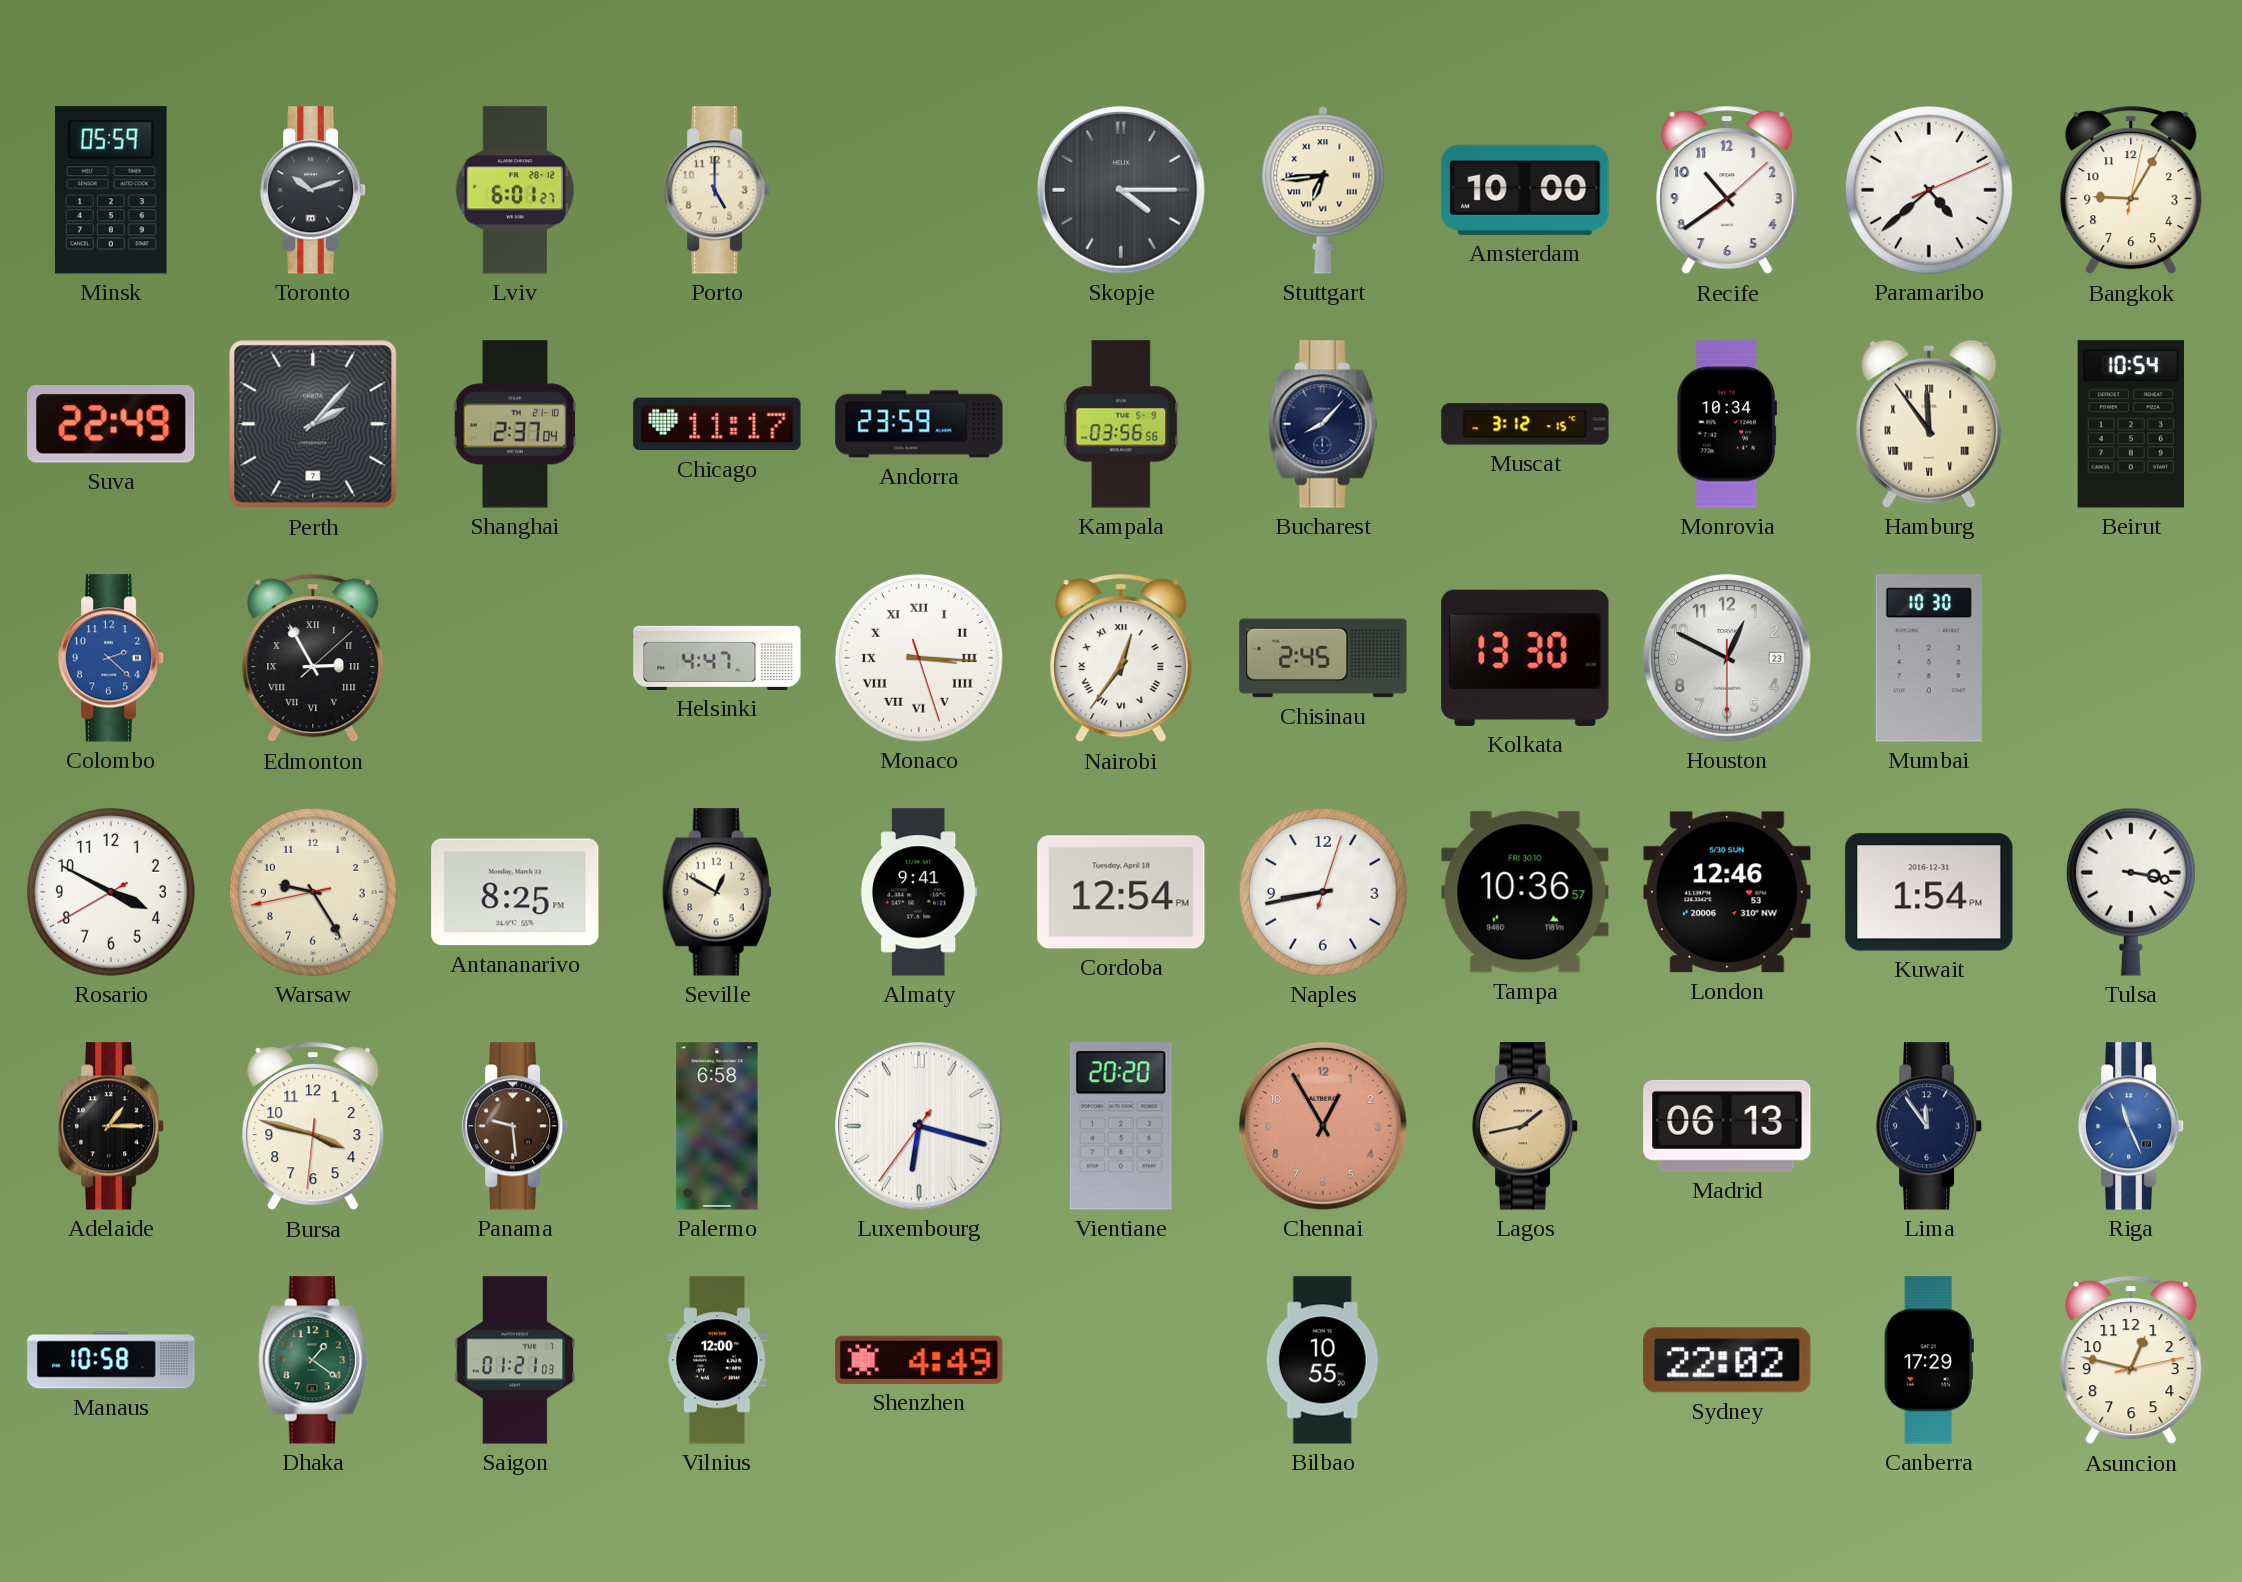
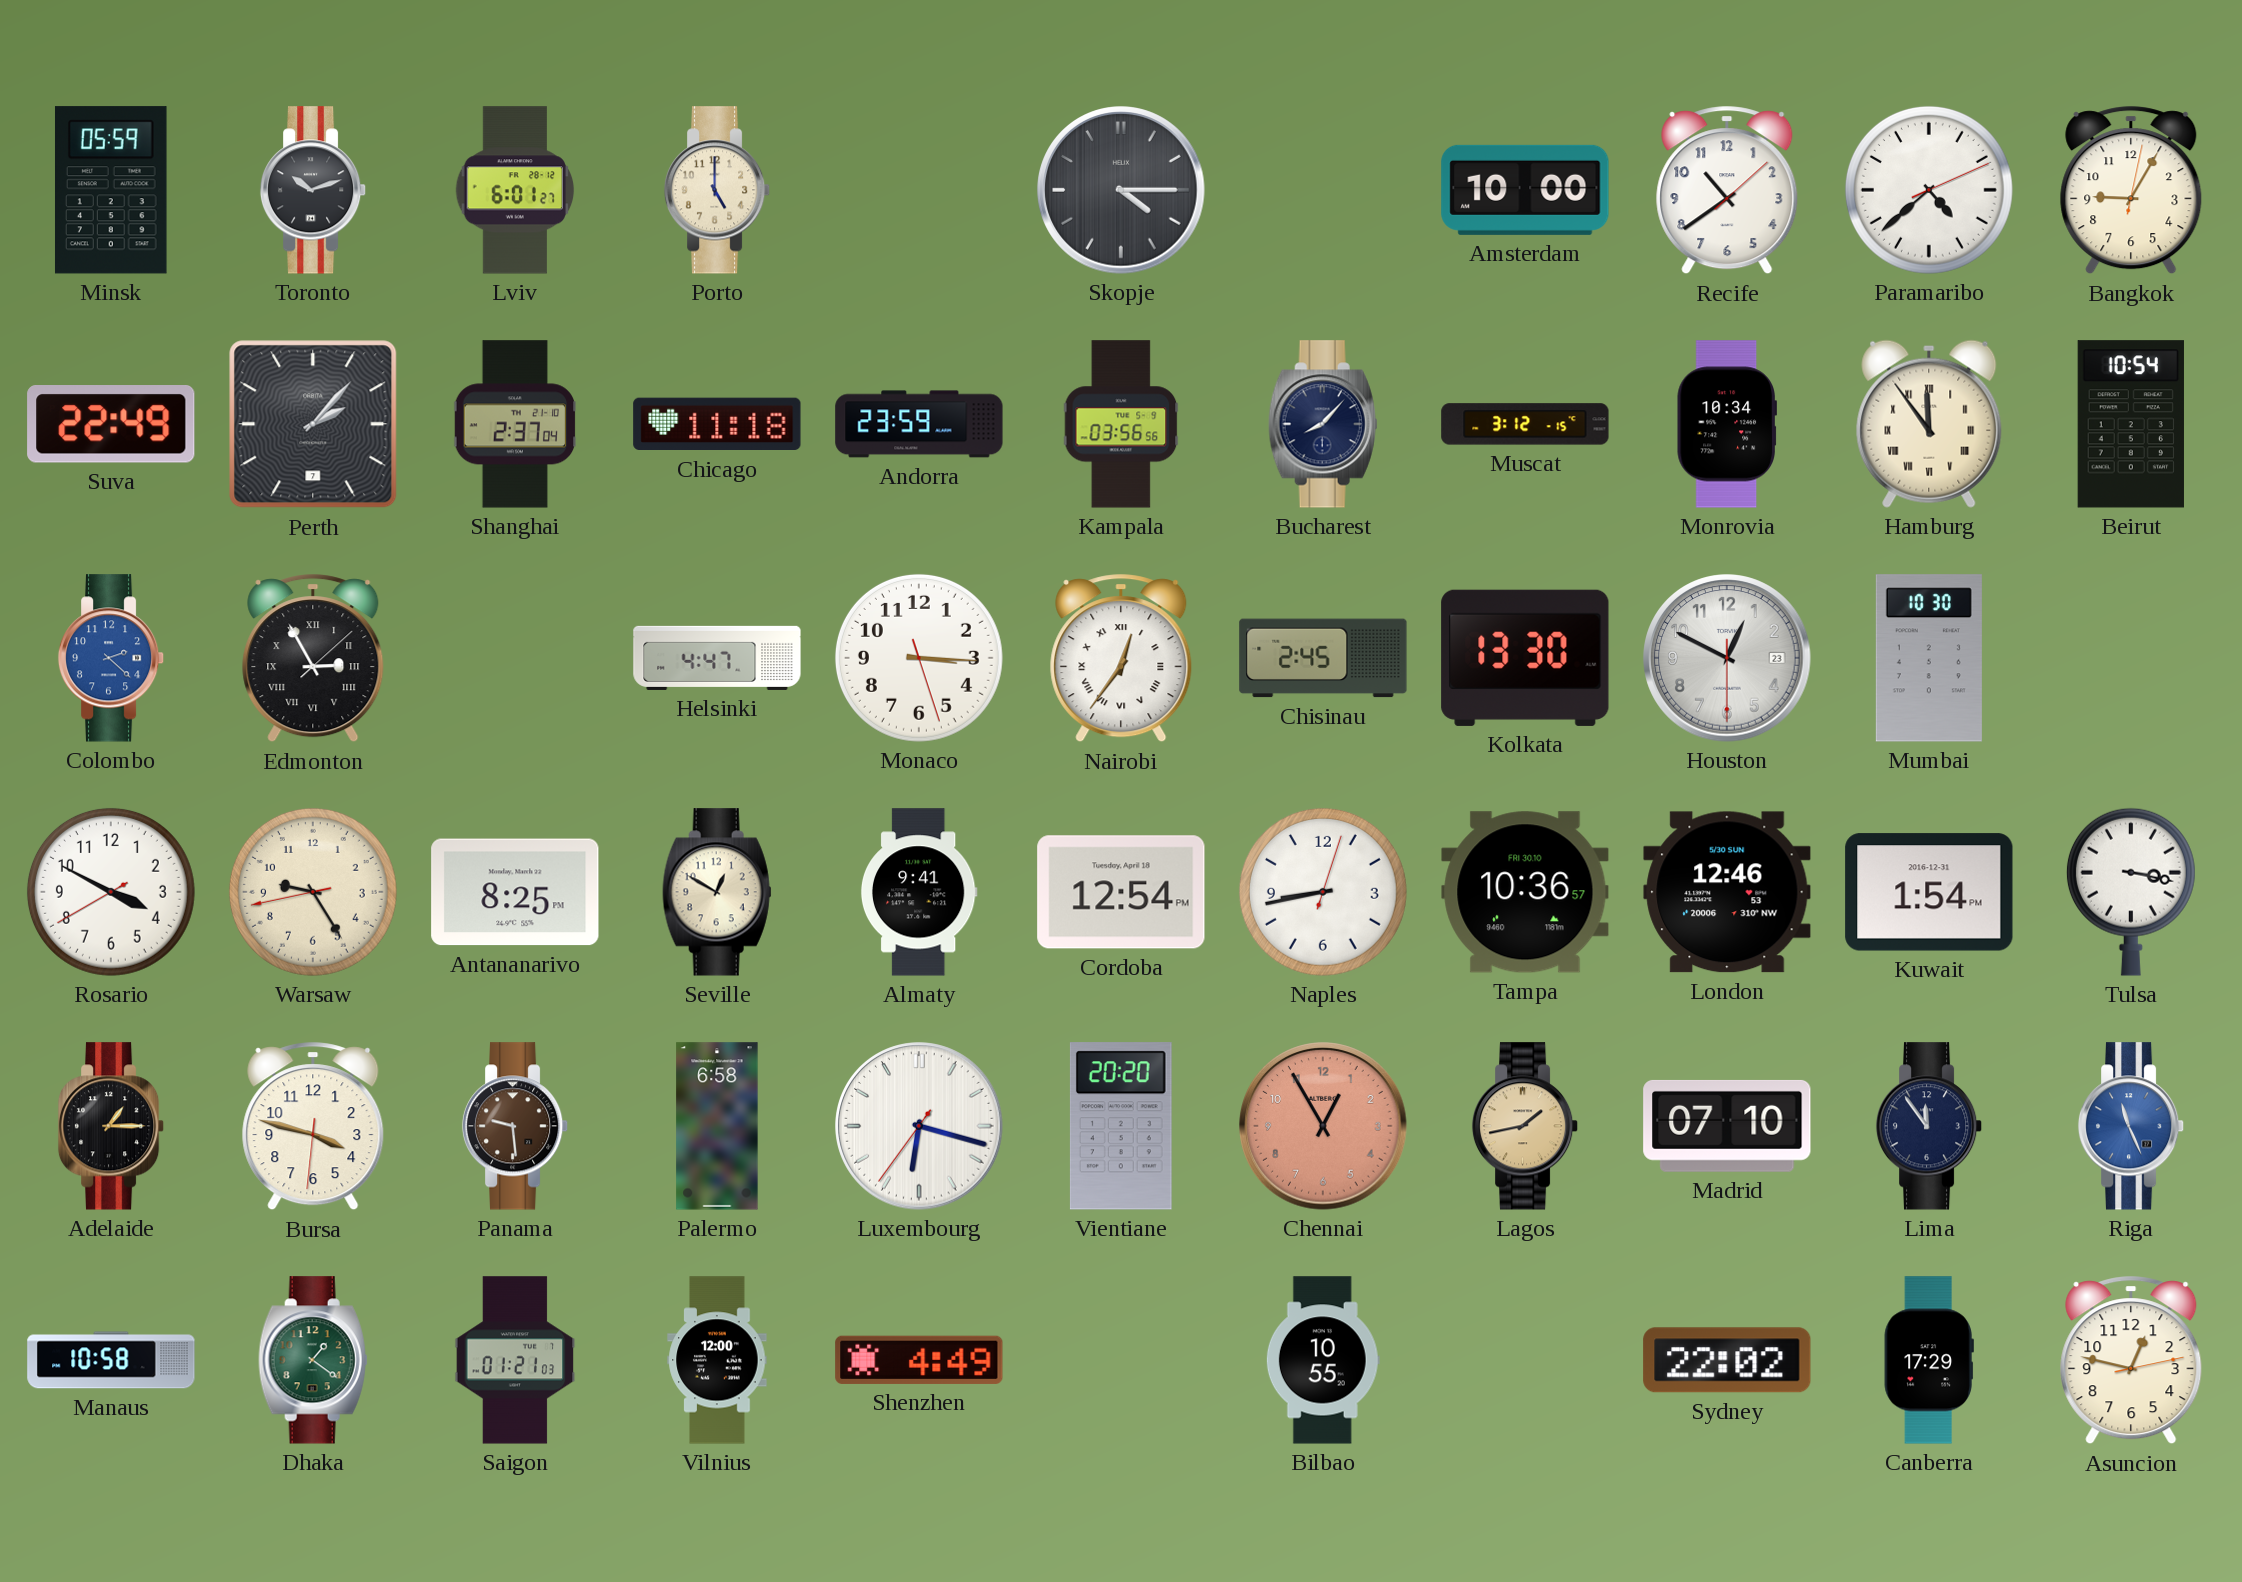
Stuttgart: 6:44 -> none
Chicago: 11:17 -> 11:18
Monaco numerals: Roman -> Arabic
Madrid: 06:13 -> 07:10
